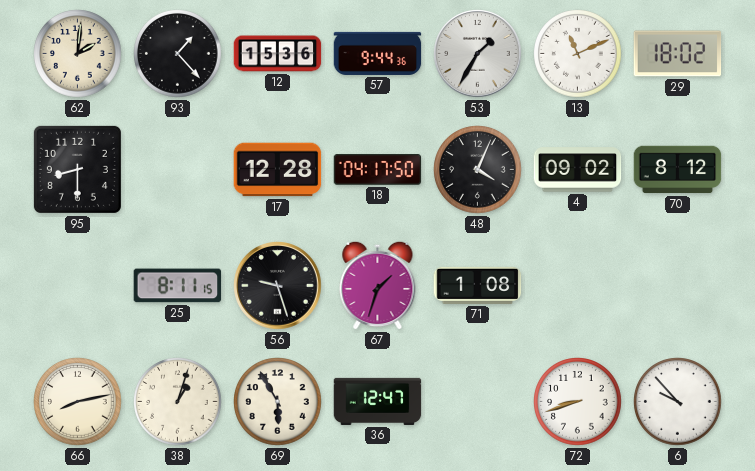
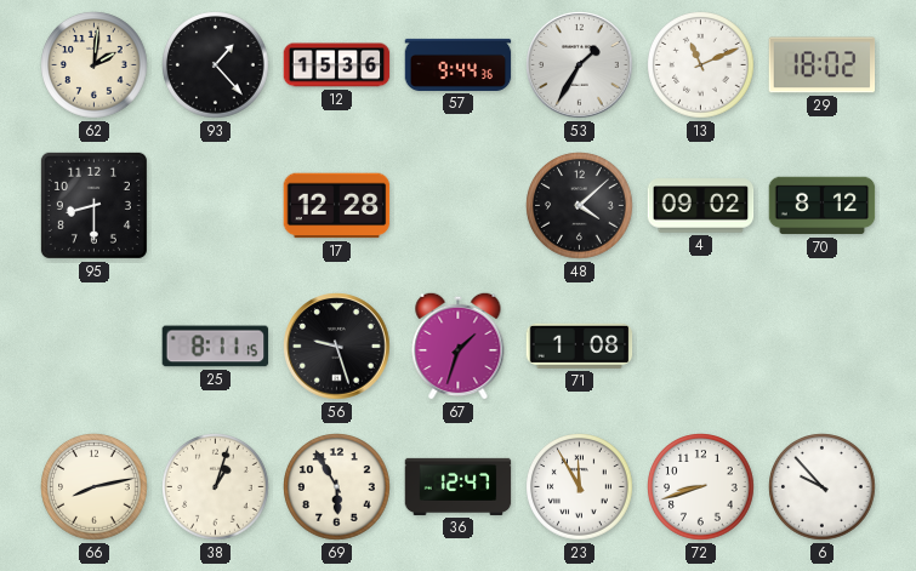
18: 04:17 -> none
48: 4:04 -> 4:08
23: none -> 11:55
